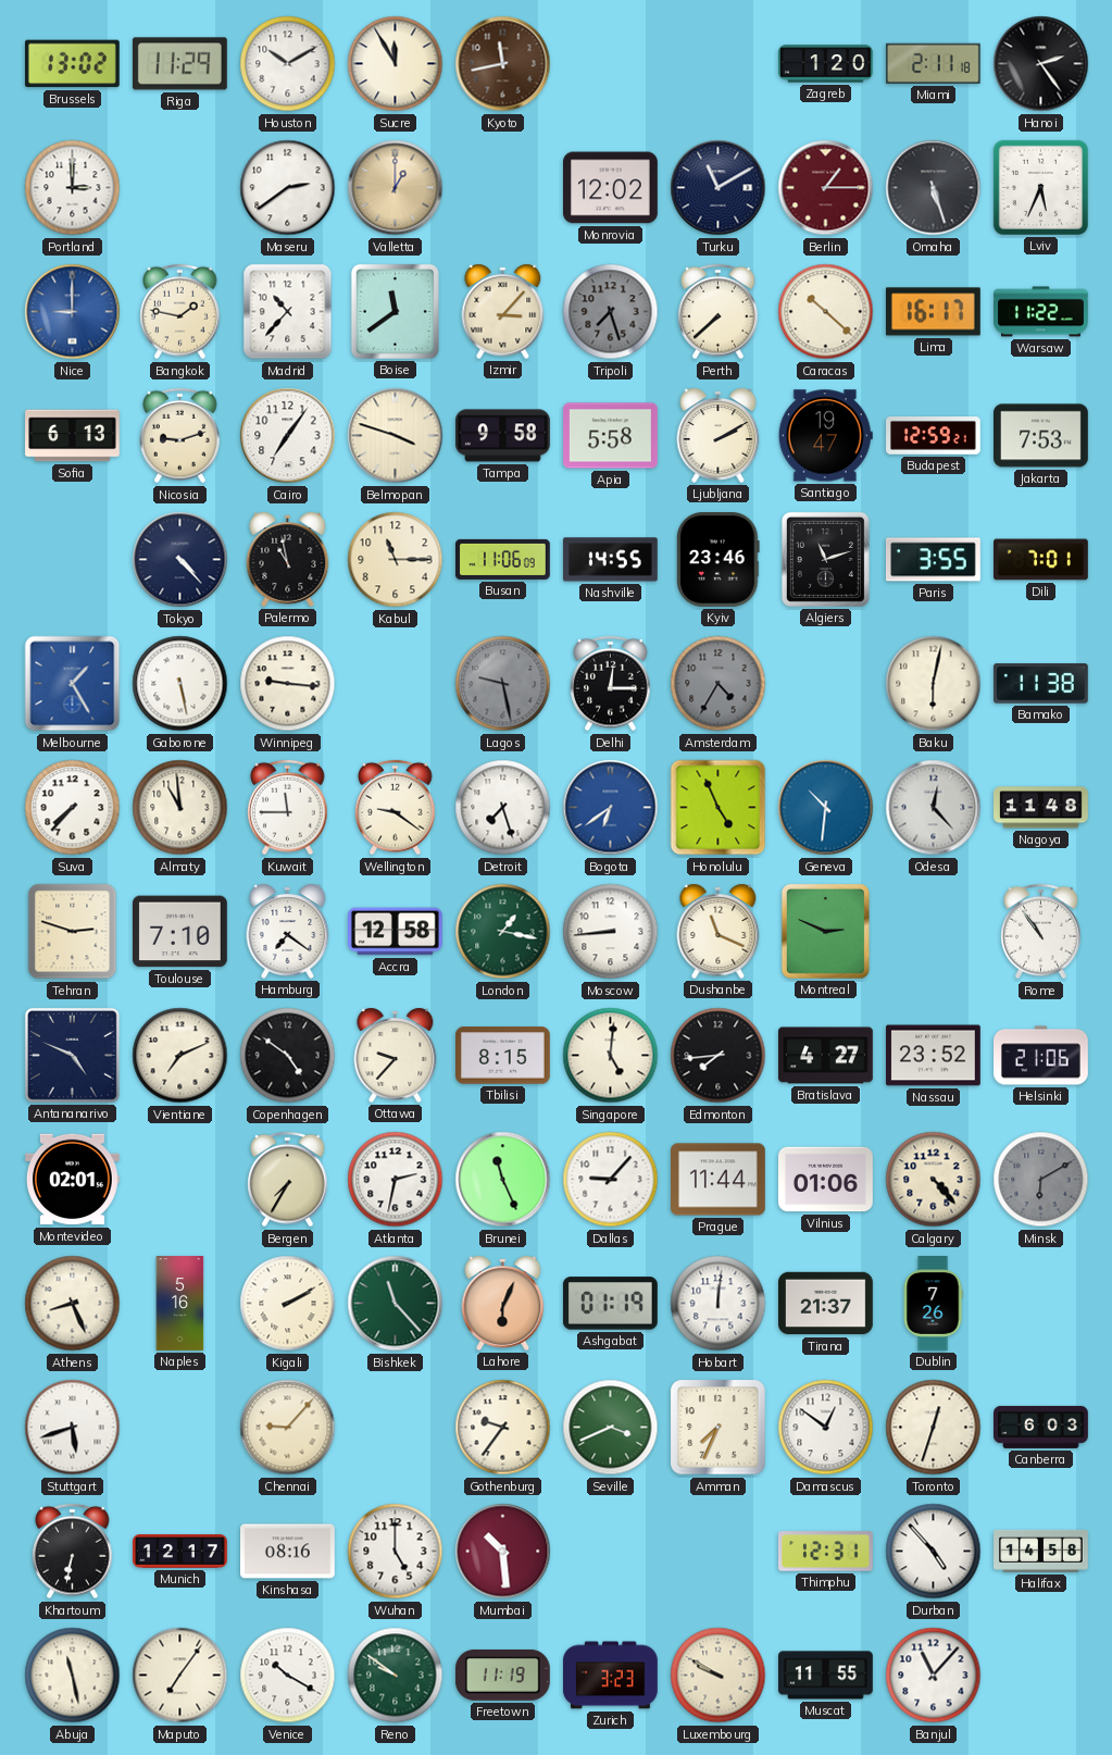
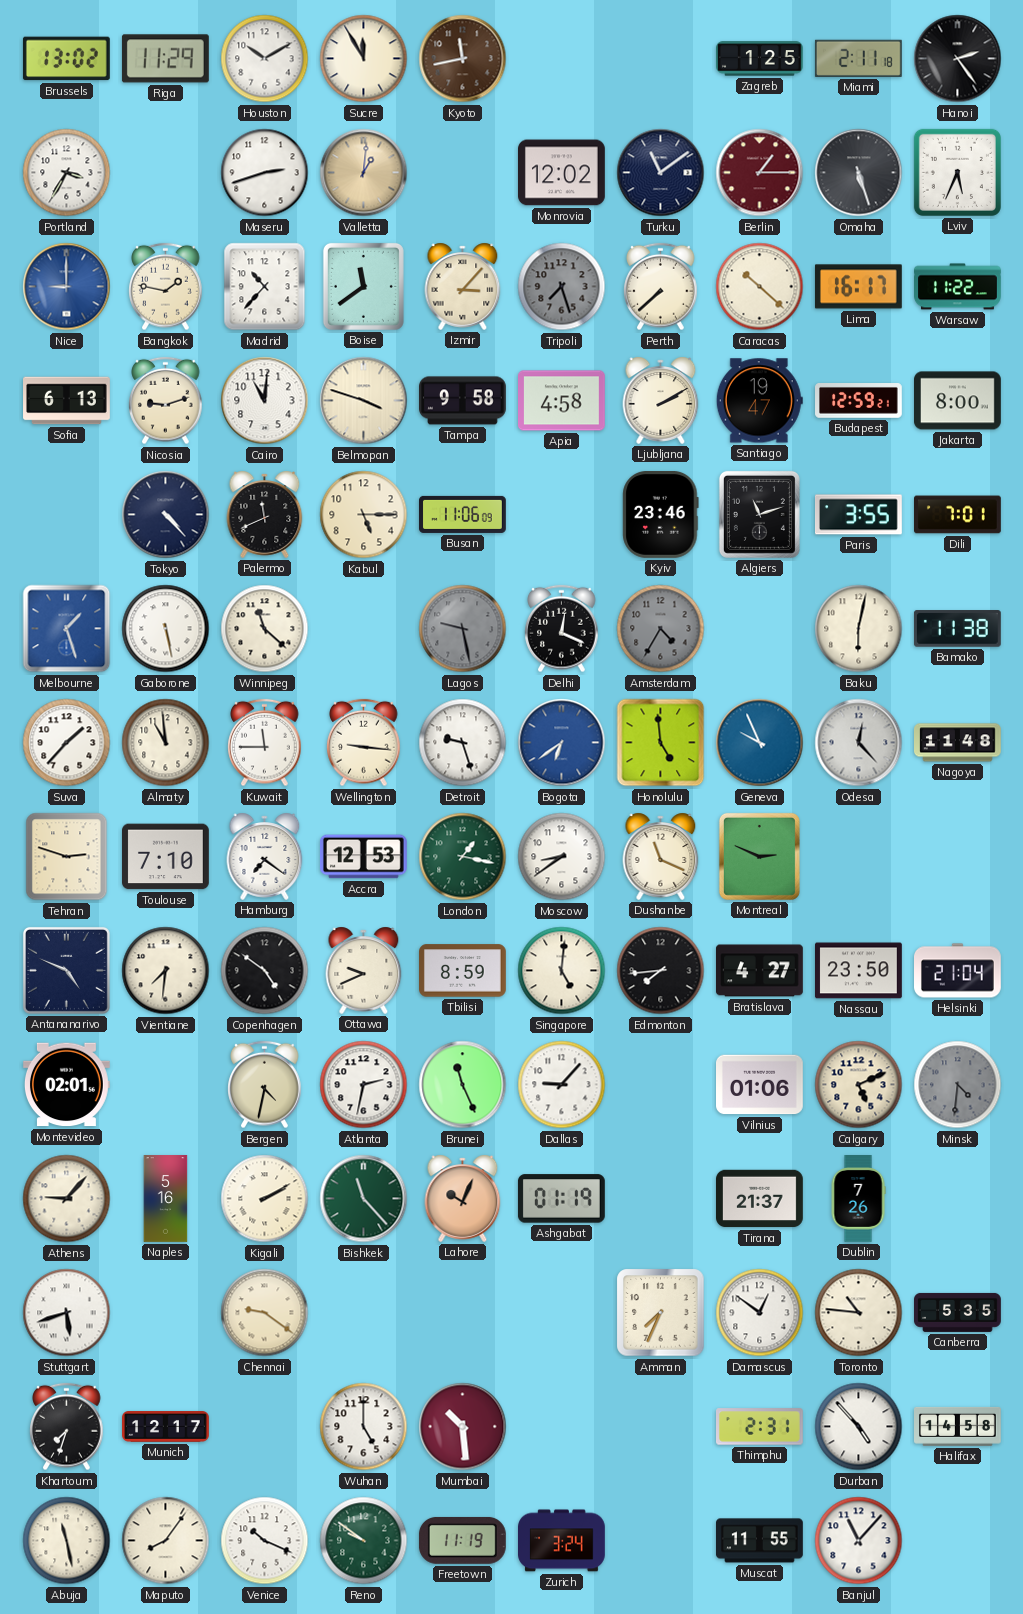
Zagreb: 1:20 -> 1:25
Portland: 3:00 -> 3:35
Maseru: 2:39 -> 2:42
Valletta: 1:00 -> 1:01
Turku: 11:10 -> 11:09
Cairo: 7:06 -> 11:01
Apia: 5:58 -> 4:58
Jakarta: 7:53 -> 8:00
Palermo: 10:58 -> 11:41
Kabul: 11:15 -> 5:15
Nashville: 14:55 -> none
Melbourne: 1:25 -> 1:27
Winnipeg: 9:16 -> 11:22
Delhi: 12:15 -> 12:19
Suva: 7:37 -> 1:37
Wellington: 9:21 -> 9:16
Detroit: 7:27 -> 9:27
Honolulu: 4:56 -> 4:59
Geneva: 10:31 -> 9:56
Accra: 12:58 -> 12:53
Moscow: 8:44 -> 8:39
Rome: 10:54 -> none
Vientiane: 7:11 -> 7:31
Ottawa: 9:37 -> 9:41
Tbilisi: 8:15 -> 8:59
Nassau: 23:52 -> 23:50
Helsinki: 21:06 -> 21:04
Bergen: 7:35 -> 4:32
Prague: 11:44 -> none
Calgary: 4:23 -> 5:11
Minsk: 6:10 -> 4:31
Athens: 8:26 -> 9:07
Lahore: 6:04 -> 10:04
Hobart: 12:01 -> none
Chennai: 9:07 -> 9:21
Gothenburg: 9:36 -> none
Seville: 3:41 -> none
Toronto: 12:33 -> 10:46
Canberra: 6:03 -> 5:35
Khartoum: 6:32 -> 7:33
Kinshasa: 08:16 -> none
Thimphu: 12:31 -> 2:31
Maputo: 7:06 -> 8:06
Venice: 10:20 -> 10:19
Zurich: 3:23 -> 3:24
Luxembourg: 9:50 -> none
